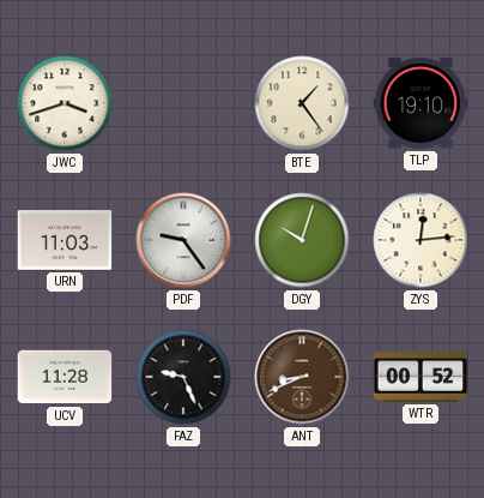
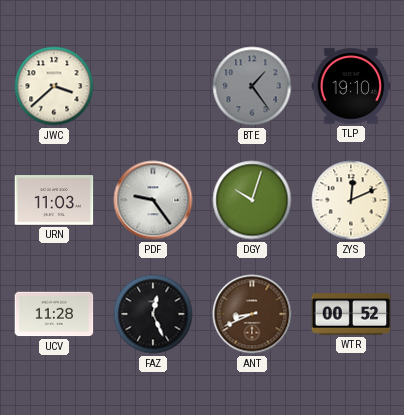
JWC: 3:42 -> 3:38
BTE dial: cream -> grey
ZYS: 12:14 -> 12:11
FAZ: 9:26 -> 12:26
